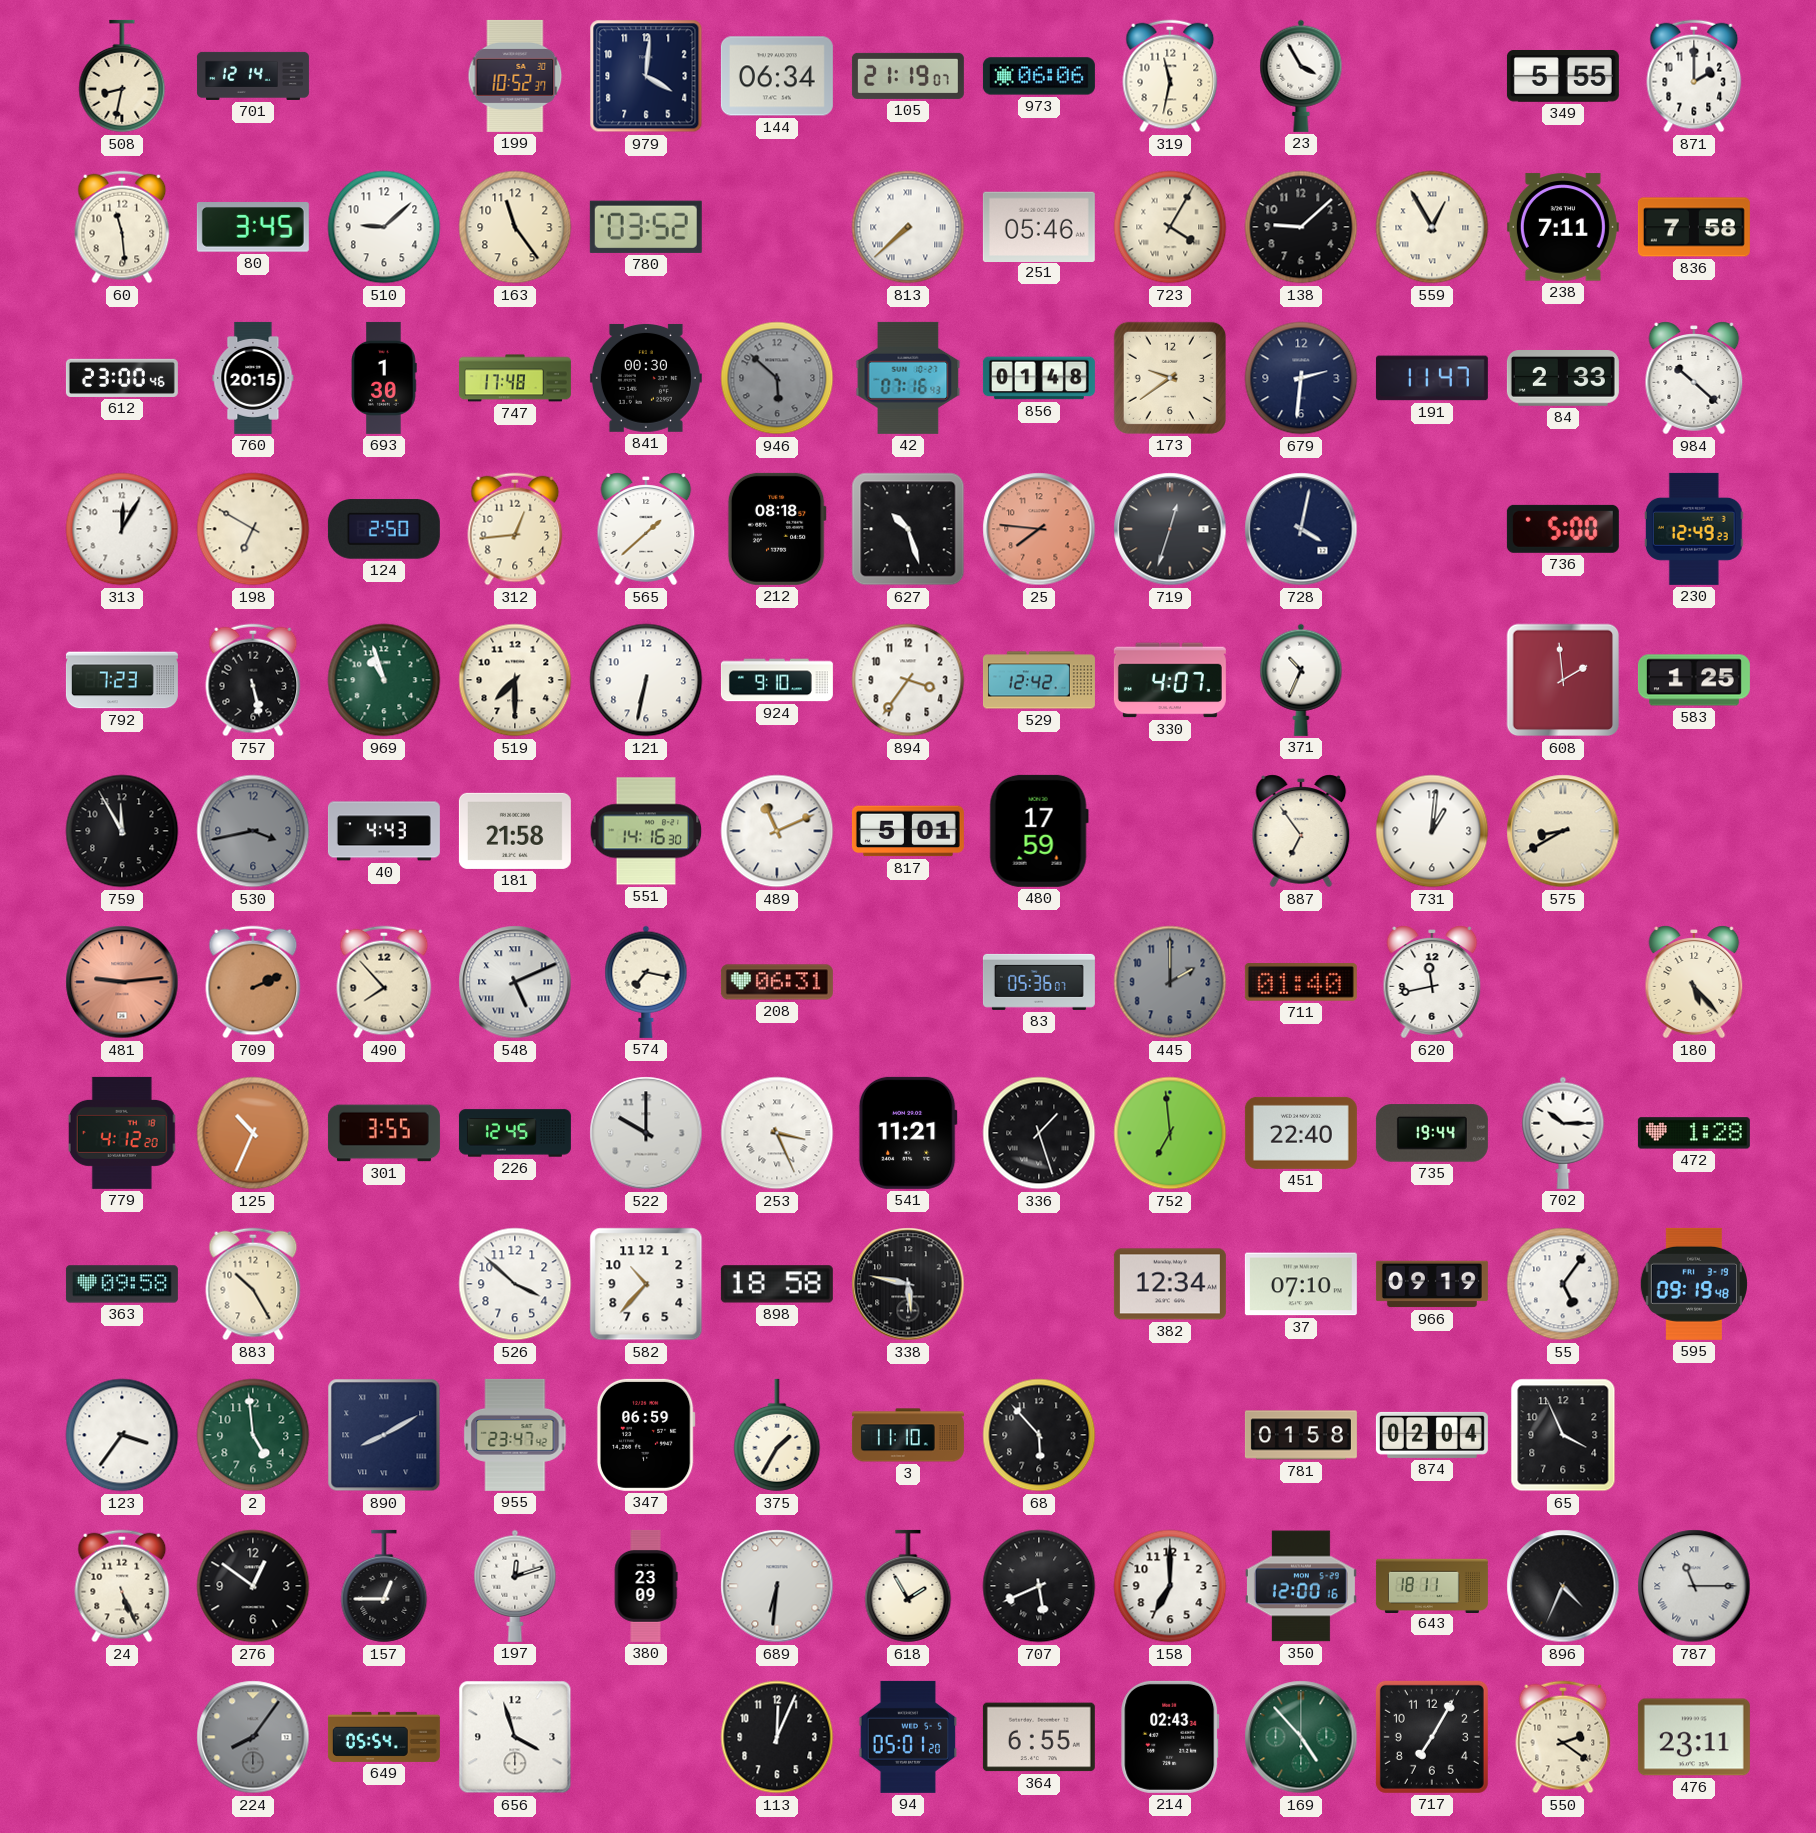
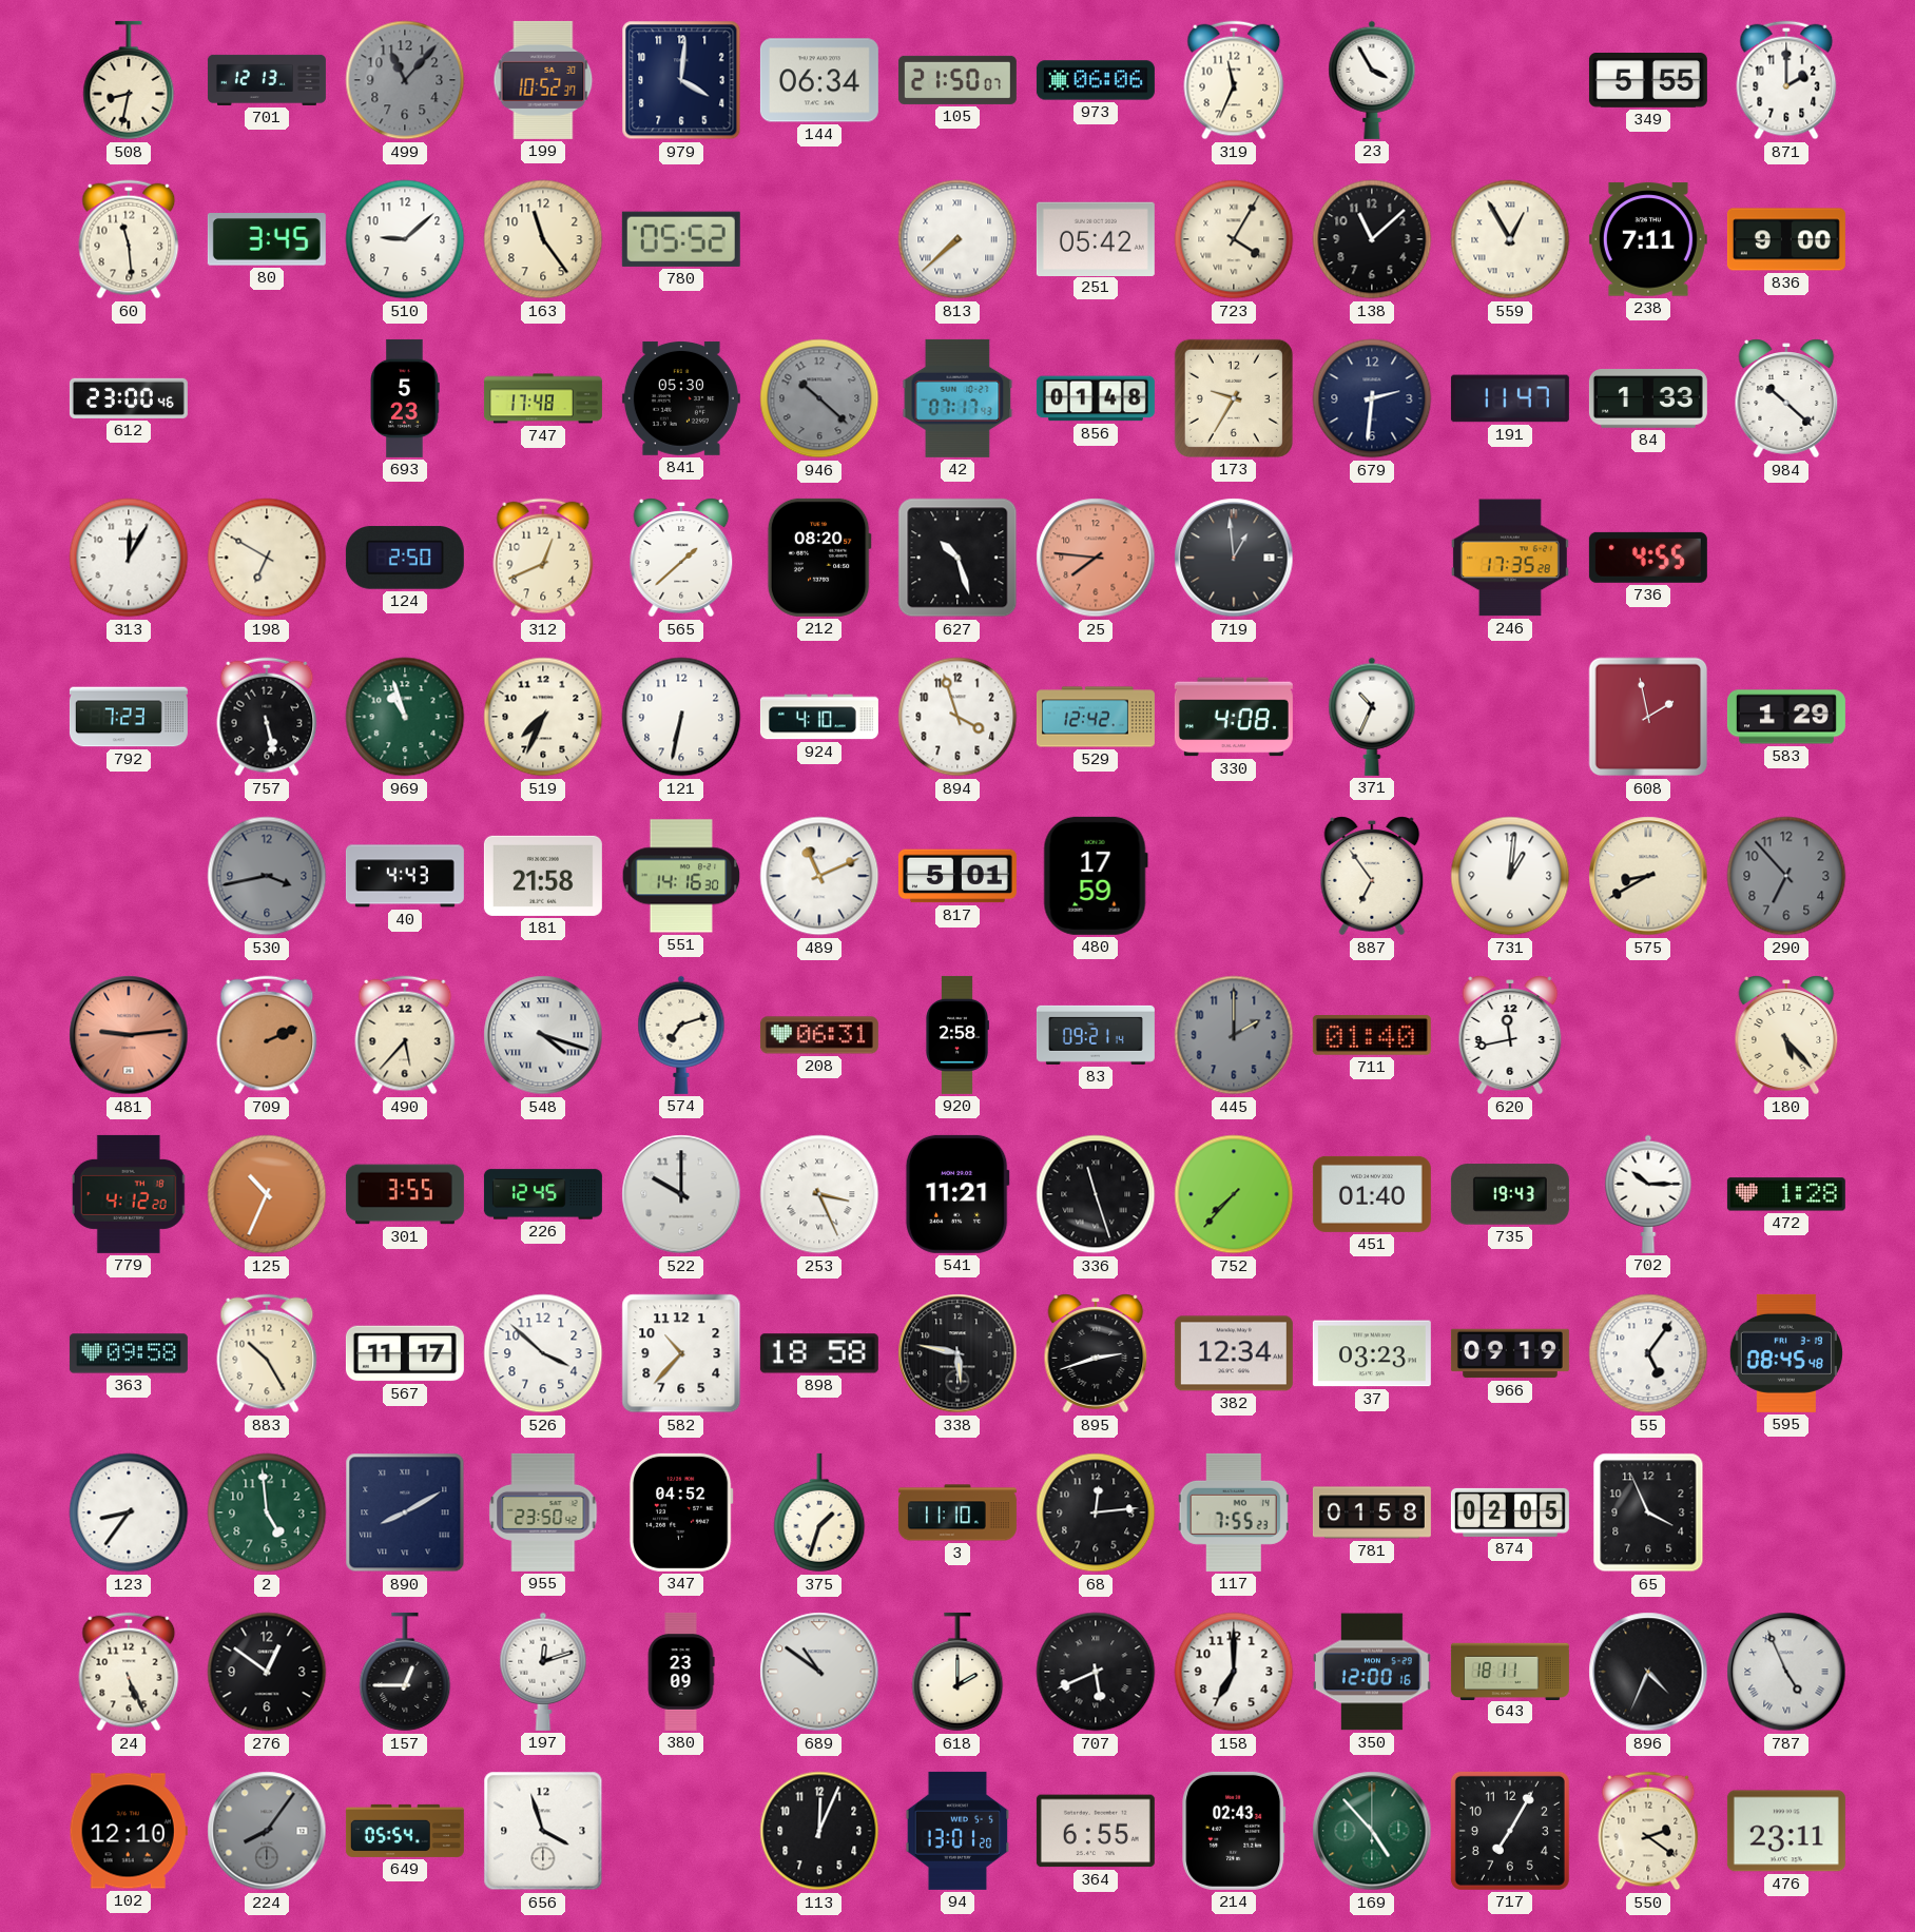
701: 12:14 -> 12:13
499: none -> 11:07
105: 21:19 -> 21:50
319: 11:32 -> 11:34
780: 03:52 -> 05:52
251: 05:46 -> 05:42
138: 9:08 -> 11:08
836: 7:58 -> 9:00
760: 20:15 -> none
693: 1:30 -> 5:23
841: 00:30 -> 05:30
946: 5:52 -> 10:22
42: 07:16 -> 07:17
173: 9:39 -> 9:35
84: 2:33 -> 1:33
312: 12:44 -> 12:41
212: 08:18 -> 08:20
719: 12:33 -> 12:59
728: 4:02 -> none
246: none -> 17:35
736: 5:00 -> 4:55
230: 12:49 -> none
519: 7:30 -> 7:34
924: 9:10 -> 4:10
894: 3:36 -> 3:57
330: 4:07 -> 4:08
608: 1:59 -> 1:58
583: 1:25 -> 1:29
759: 11:55 -> none
290: none -> 6:53
490: 7:53 -> 5:37
548: 5:11 -> 4:18
574: 7:17 -> 7:12
920: none -> 2:58
83: 05:36 -> 09:21
336: 1:27 -> 11:27
752: 6:59 -> 7:37
451: 22:40 -> 01:40
735: 19:44 -> 19:43
567: none -> 11:17
895: none -> 2:42
37: 07:10 -> 03:23
595: 09:19 -> 08:45
123: 3:36 -> 8:36
955: 23:47 -> 23:50
347: 06:59 -> 04:52
375: 1:35 -> 1:33
68: 5:53 -> 12:14
117: none -> 7:55
874: 02:04 -> 02:05
689: 6:31 -> 10:51
618: 1:55 -> 2:00
787: 11:15 -> 4:56
102: none -> 12:10
94: 05:01 -> 13:01
